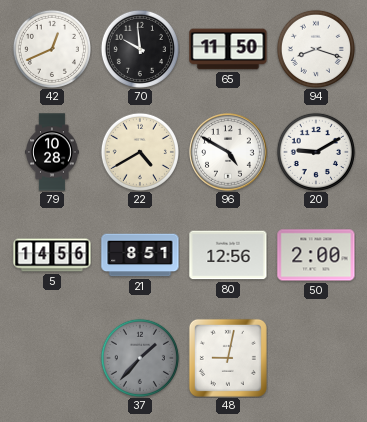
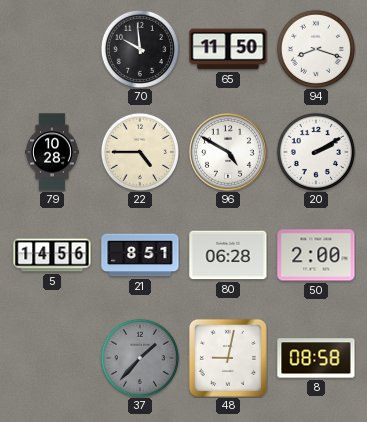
42: 12:41 -> none
22: 4:40 -> 4:45
20: 9:10 -> 2:10
80: 12:56 -> 06:28
8: none -> 08:58
